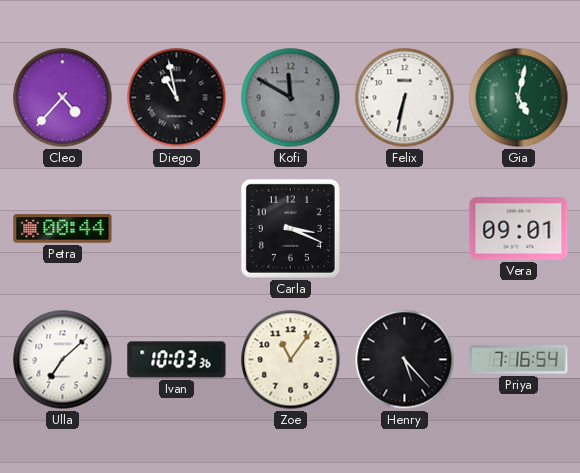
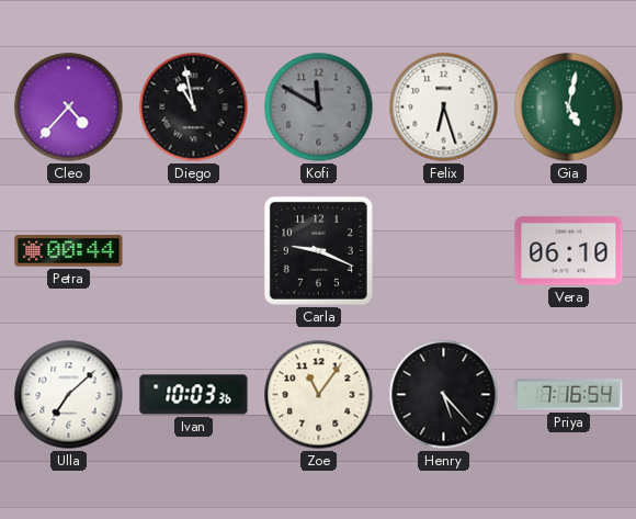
Felix: 6:32 -> 6:27
Carla: 3:19 -> 9:19
Vera: 09:01 -> 06:10
